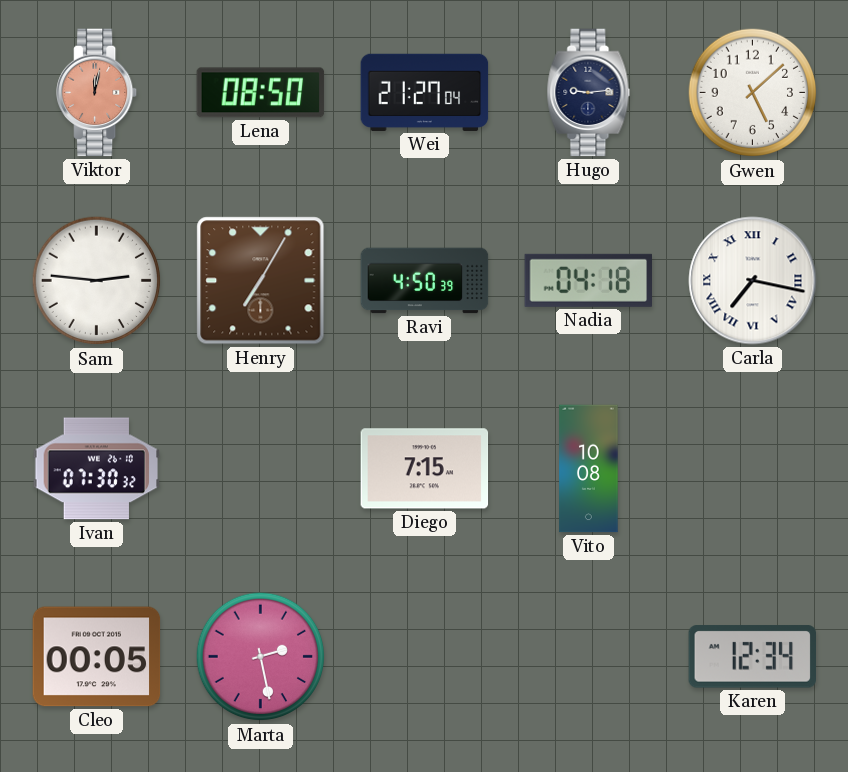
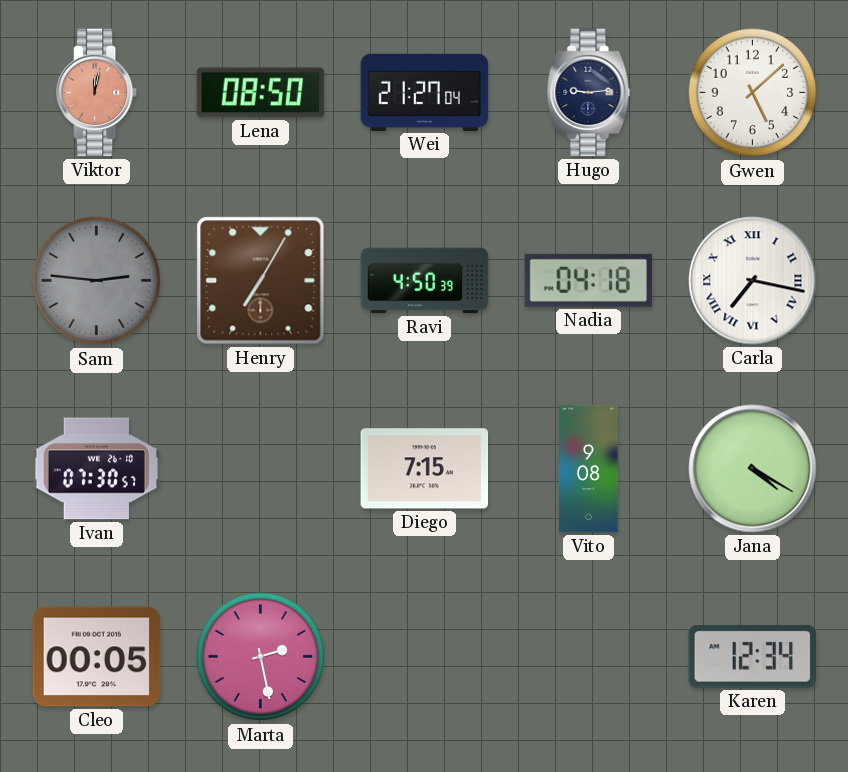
Sam dial: white -> grey
Ivan: 07:30:32 -> 07:30:57
Vito: 10:08 -> 9:08
Jana: none -> 4:20
